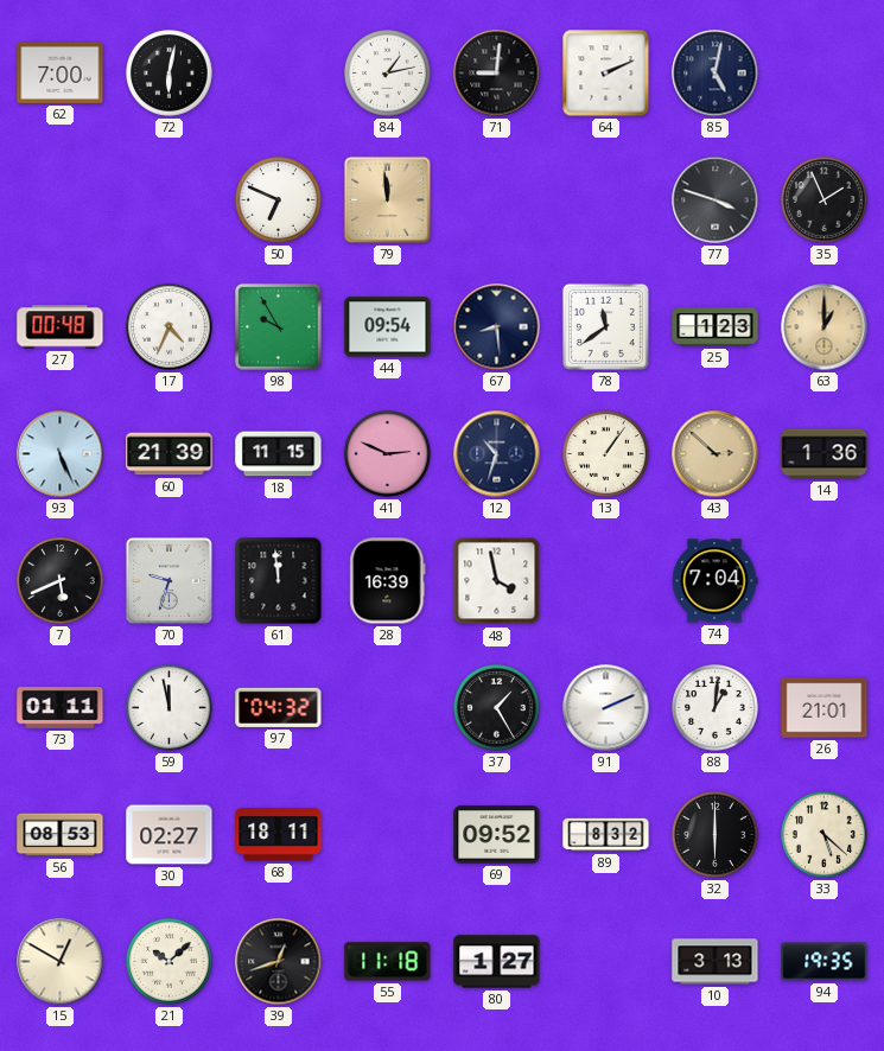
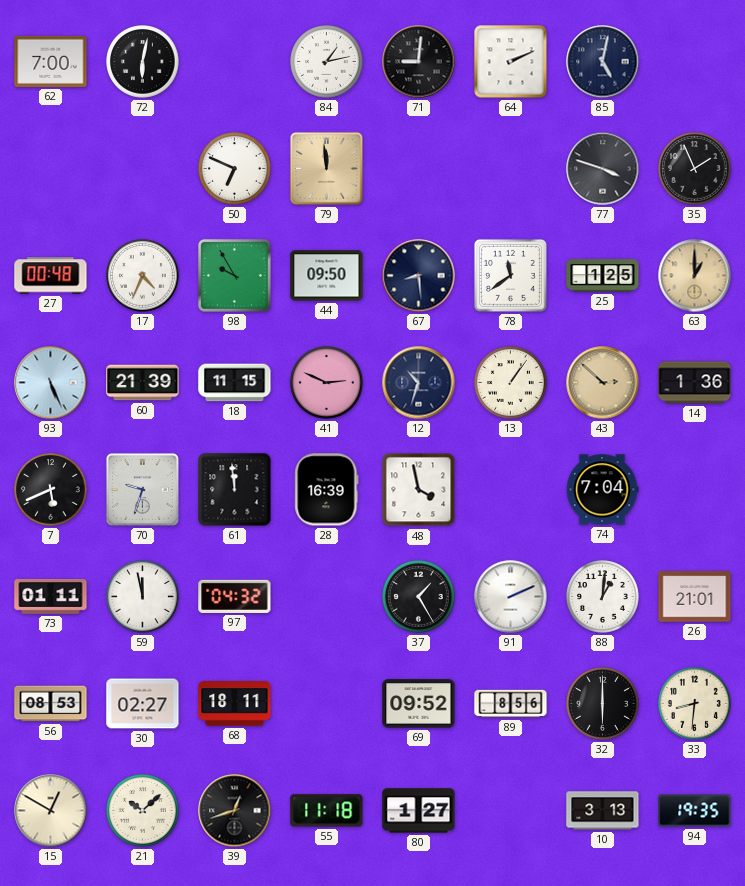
44: 09:54 -> 09:50
25: 1:23 -> 1:25
89: 8:32 -> 8:56
33: 5:22 -> 8:31
